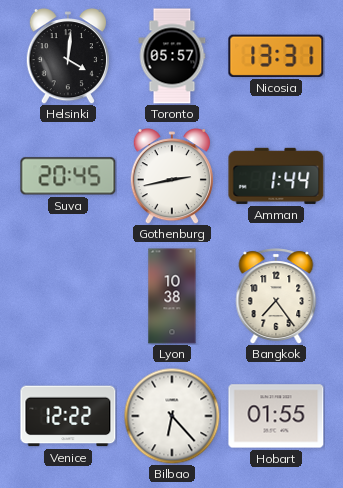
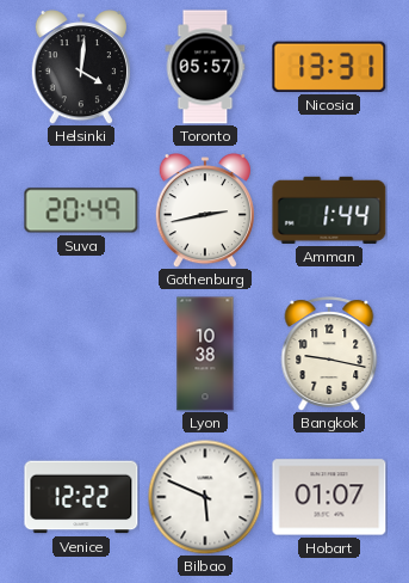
Suva: 20:45 -> 20:49
Bangkok: 7:24 -> 9:17
Bilbao: 6:23 -> 5:49
Hobart: 01:55 -> 01:07
